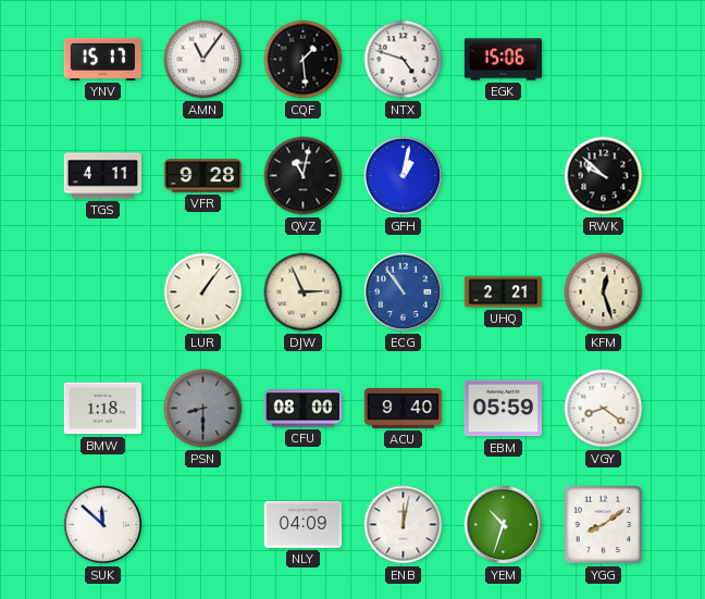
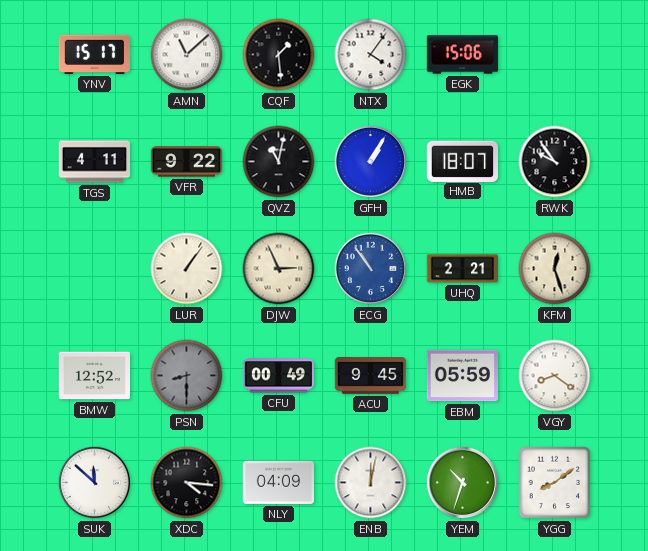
AMN: 11:06 -> 11:08
NTX: 4:48 -> 4:06
VFR: 9:28 -> 9:22
GFH: 1:02 -> 1:05
HMB: none -> 18:07
RWK: 9:52 -> 9:54
BMW: 1:18 -> 12:52
CFU: 08:00 -> 00:49
ACU: 9:40 -> 9:45
XDC: none -> 4:16
